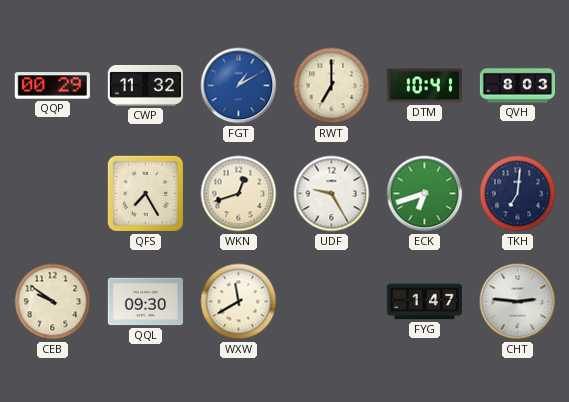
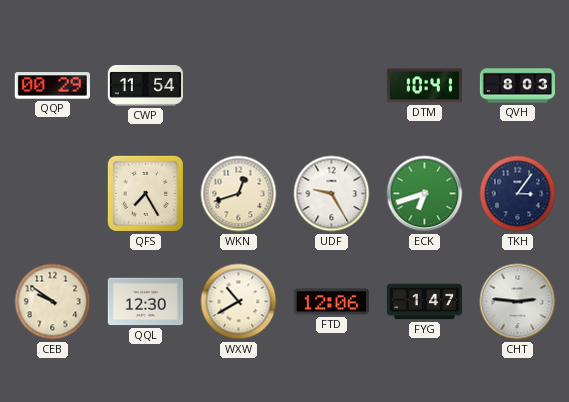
CWP: 11:32 -> 11:54
FGT: 1:10 -> none
RWT: 7:00 -> none
TKH: 7:01 -> 3:06
QQL: 09:30 -> 12:30
WXW: 11:40 -> 10:40
FTD: none -> 12:06
